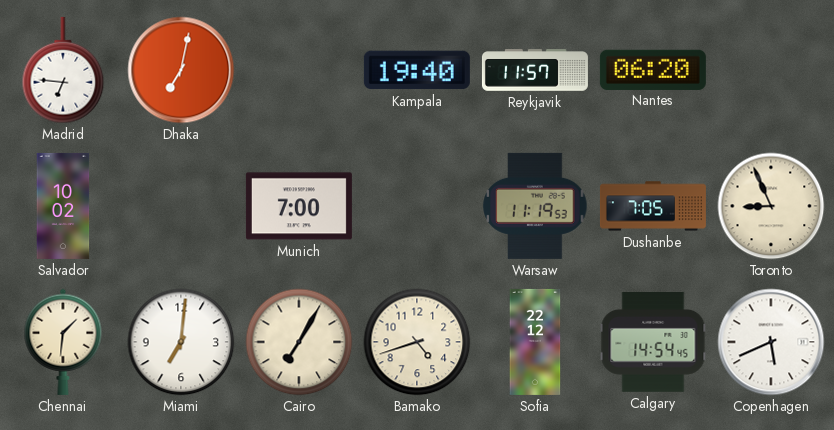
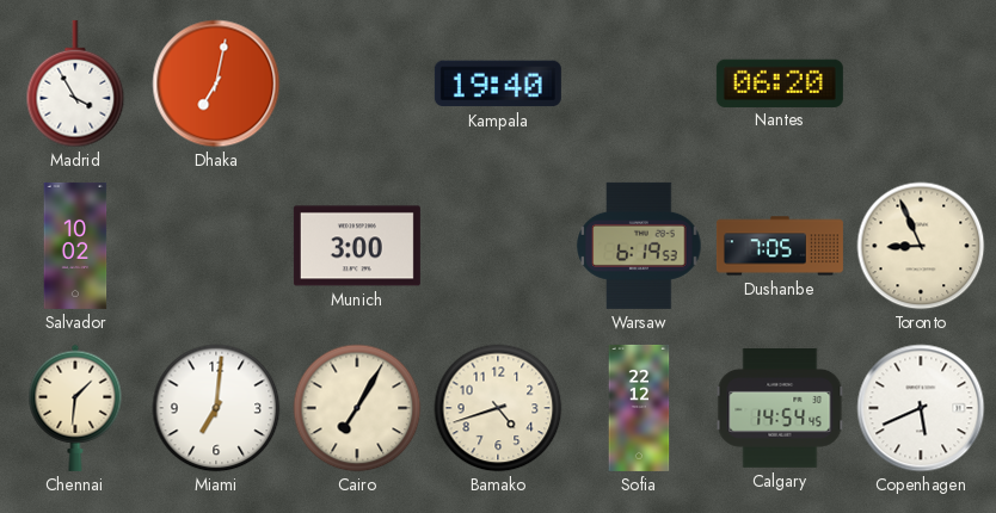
Madrid: 6:46 -> 3:55
Reykjavik: 11:57 -> none
Munich: 7:00 -> 3:00
Warsaw: 11:19 -> 6:19
